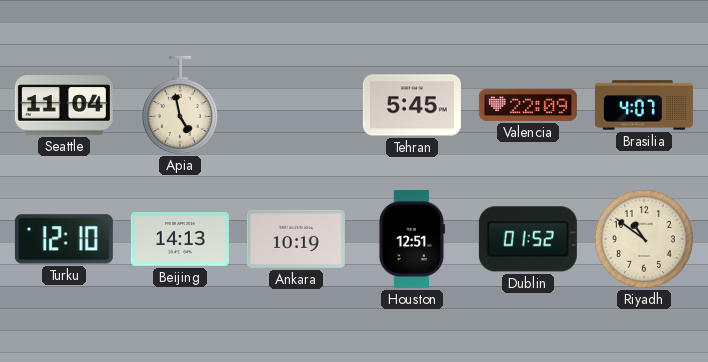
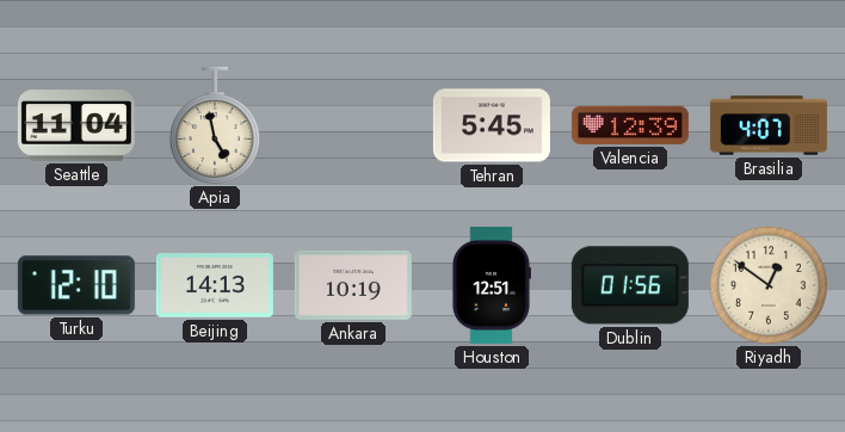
Valencia: 22:09 -> 12:39
Dublin: 01:52 -> 01:56
Riyadh: 10:51 -> 12:51
